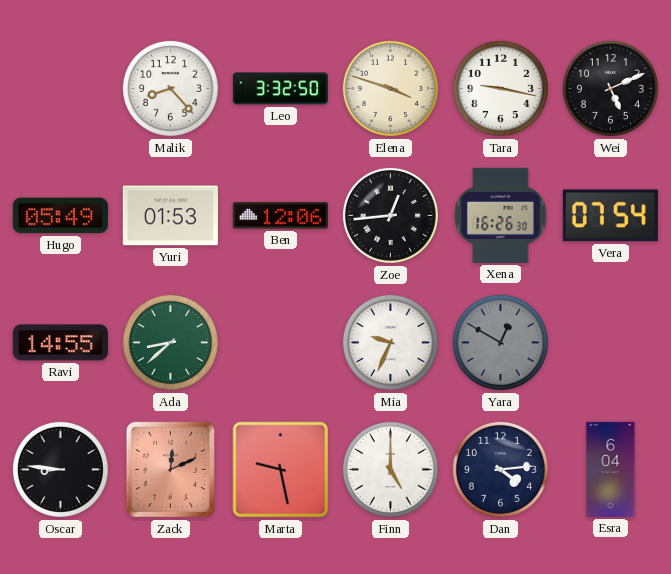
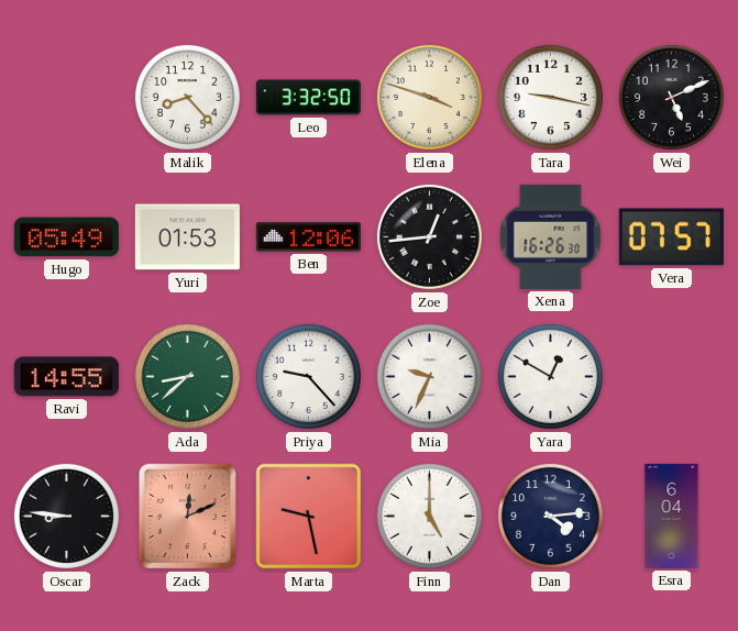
Vera: 07:54 -> 07:57
Priya: none -> 9:23
Yara dial: grey -> white
